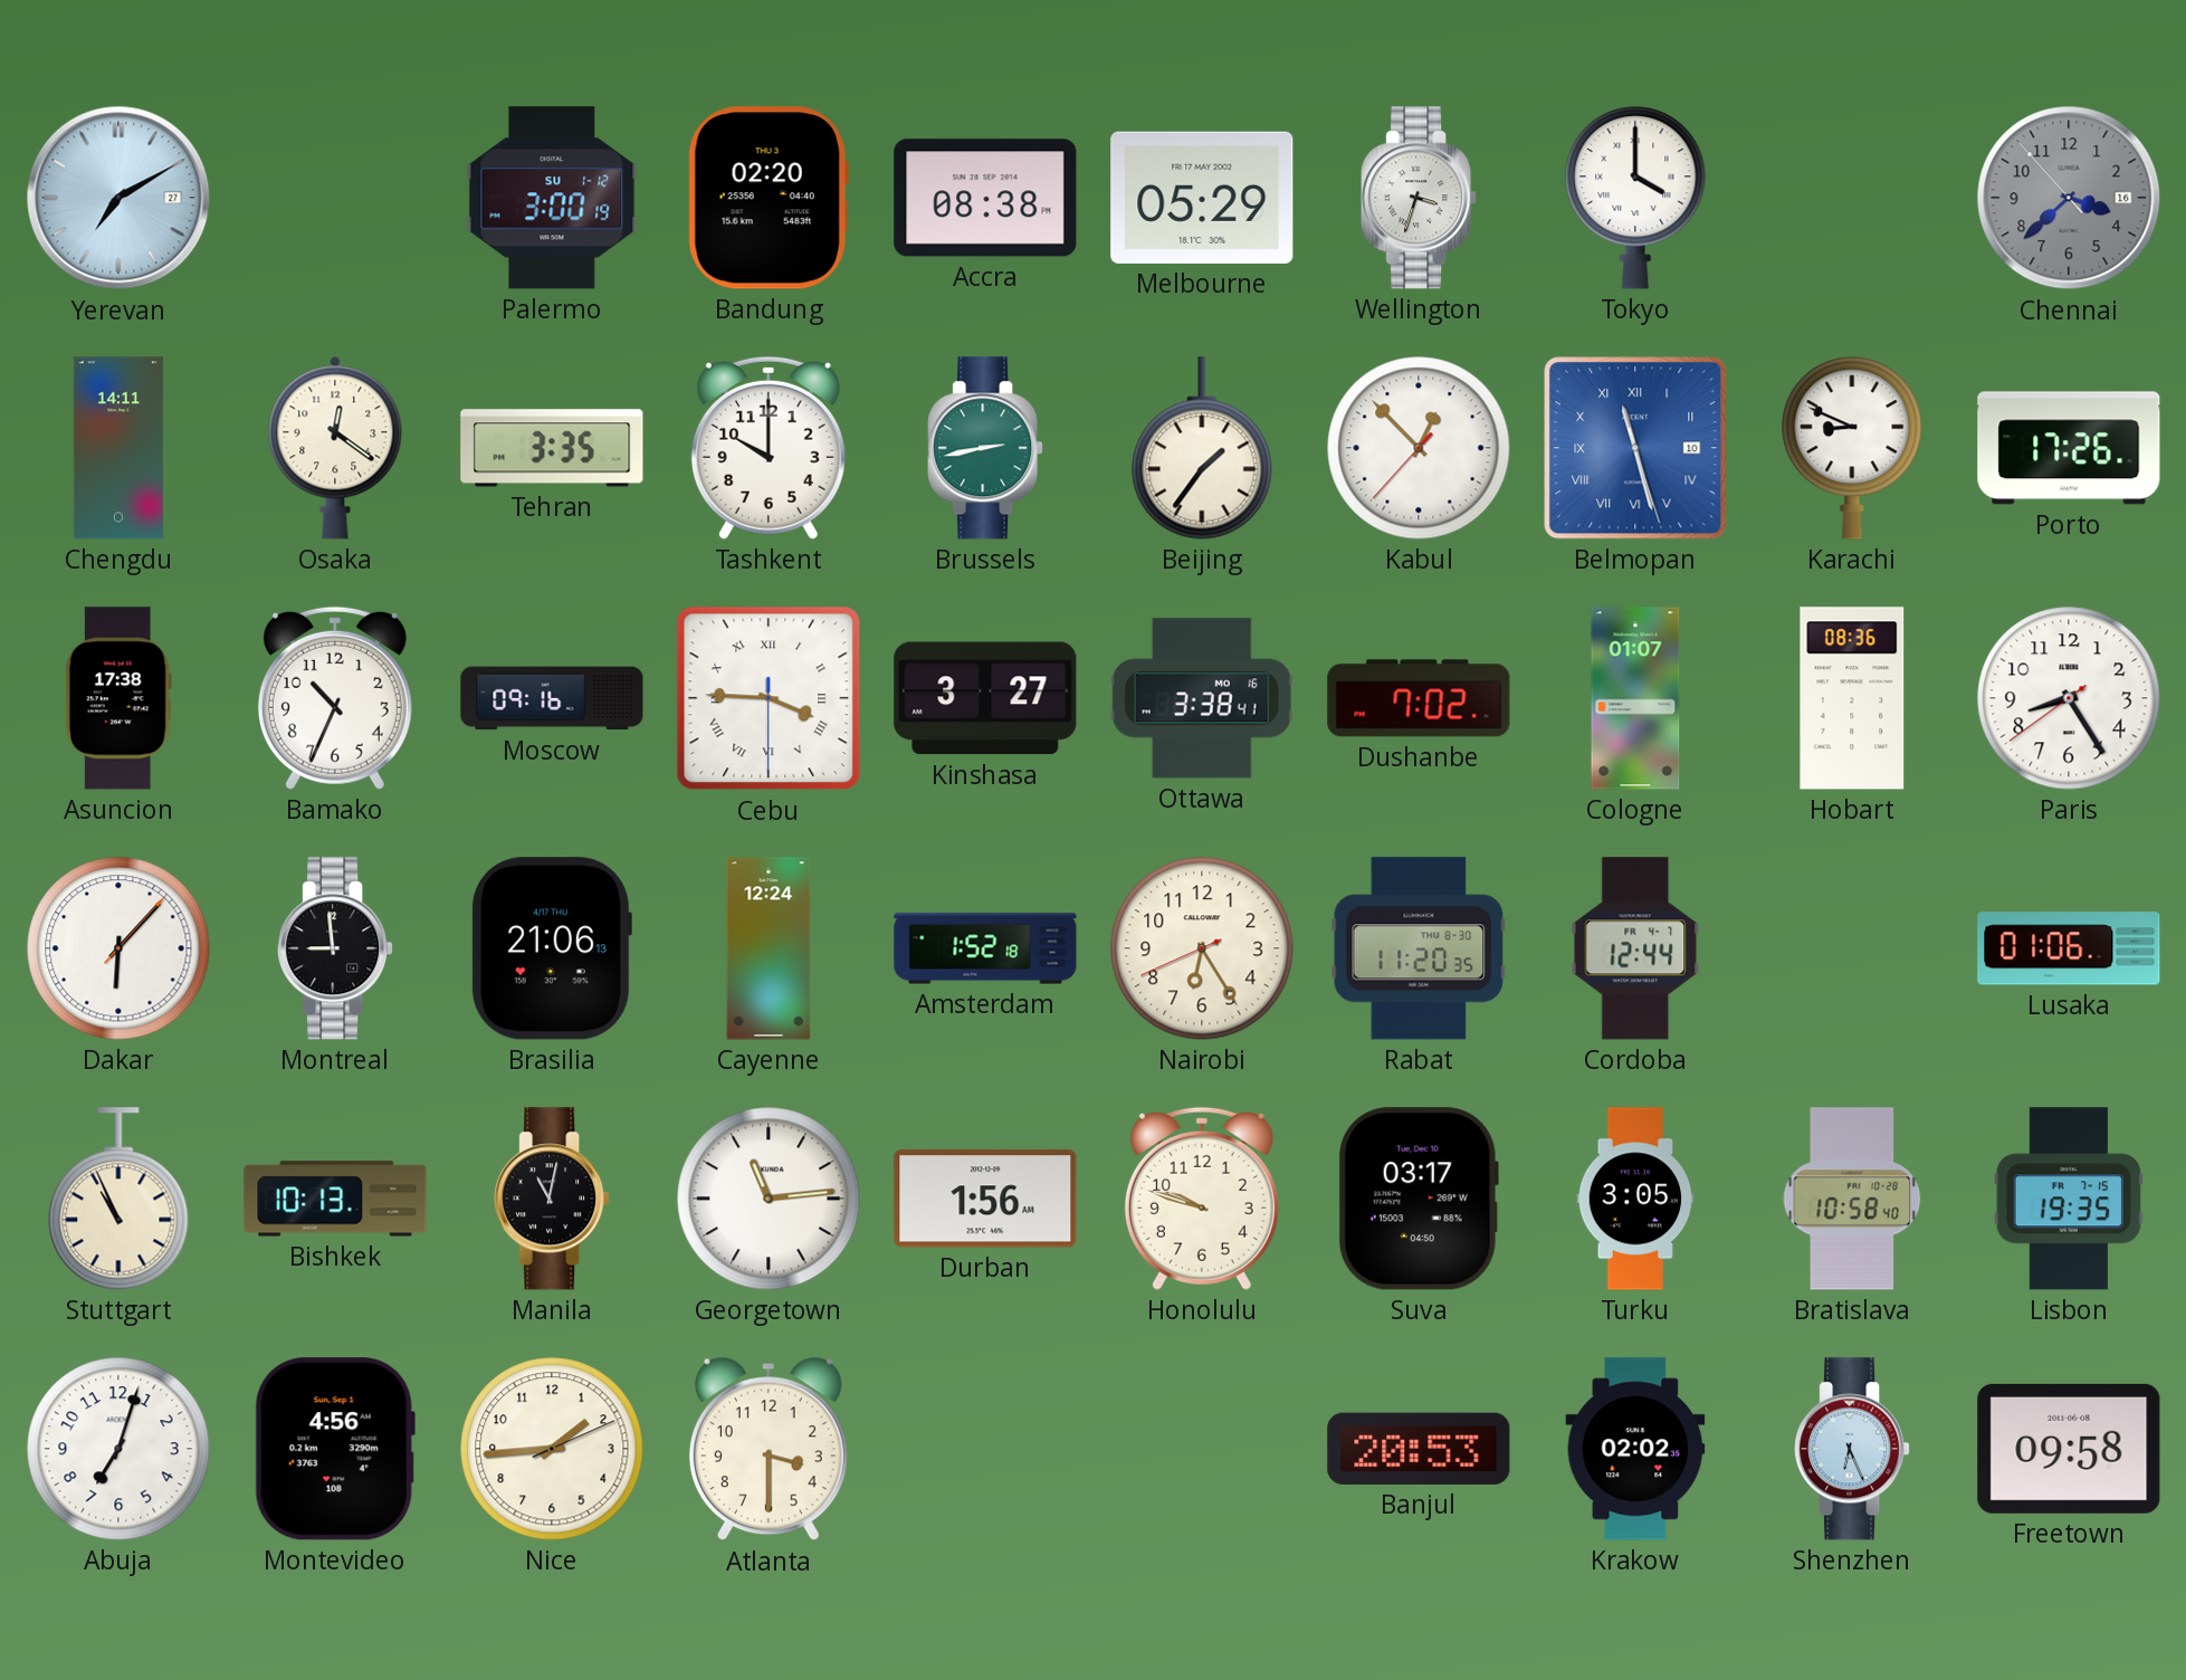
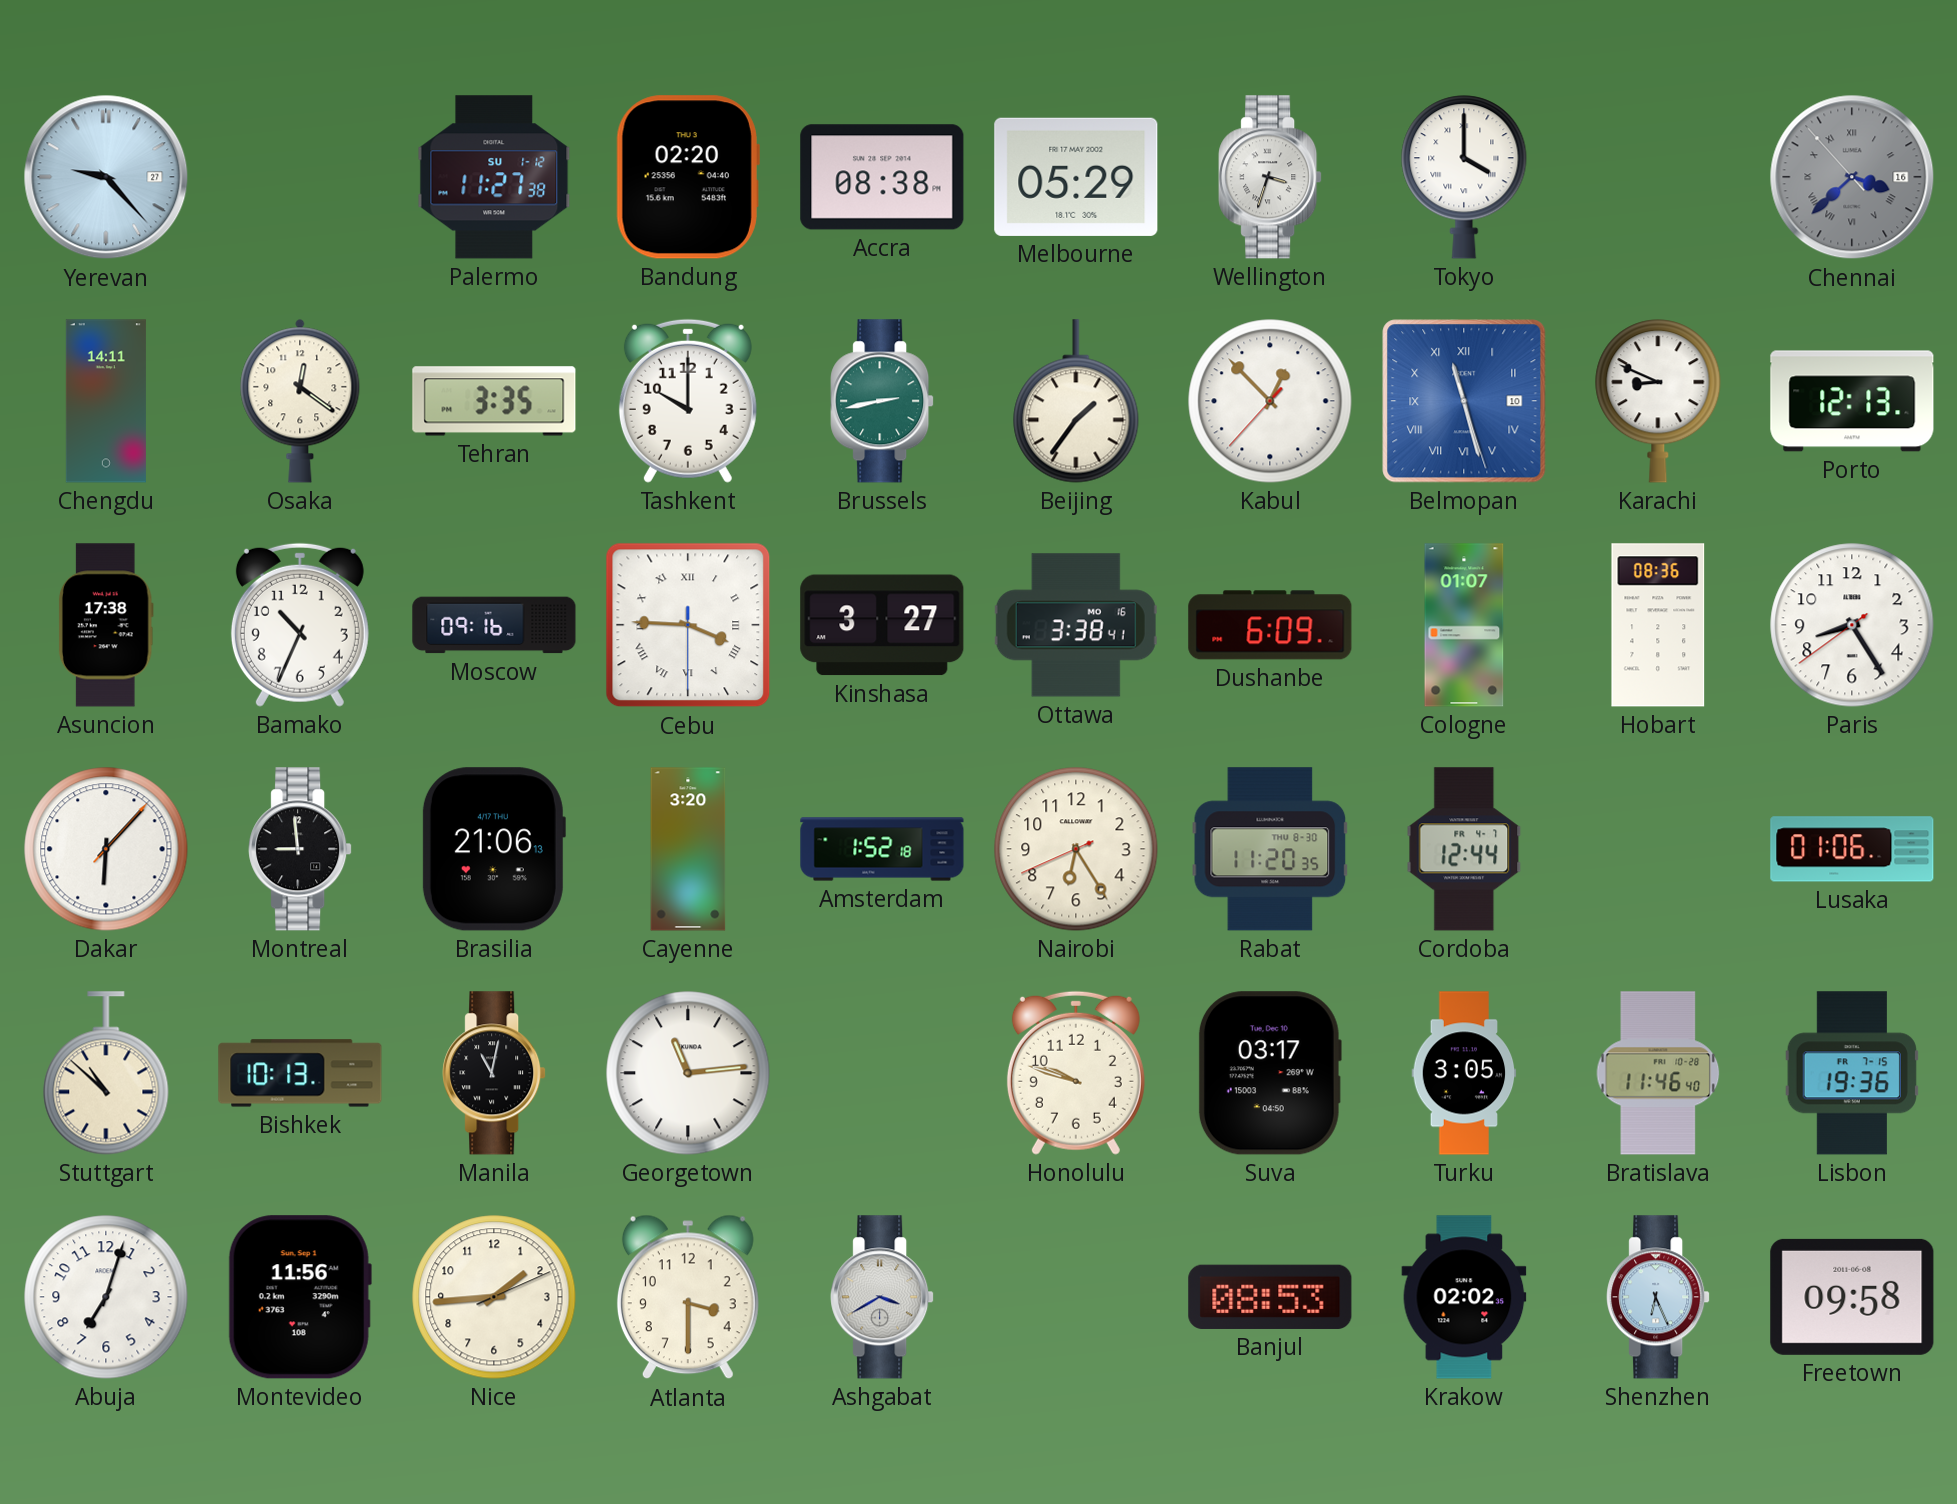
Yerevan: 7:10 -> 9:23
Palermo: 3:00 -> 11:27
Chennai numerals: Arabic -> Roman
Porto: 17:26 -> 12:13
Dushanbe: 7:02 -> 6:09
Cayenne: 12:24 -> 3:20
Stuttgart: 10:56 -> 10:52
Durban: 1:56 -> none
Bratislava: 10:58 -> 11:46
Lisbon: 19:35 -> 19:36
Montevideo: 4:56 -> 11:56
Ashgabat: none -> 3:40
Banjul: 20:53 -> 08:53
